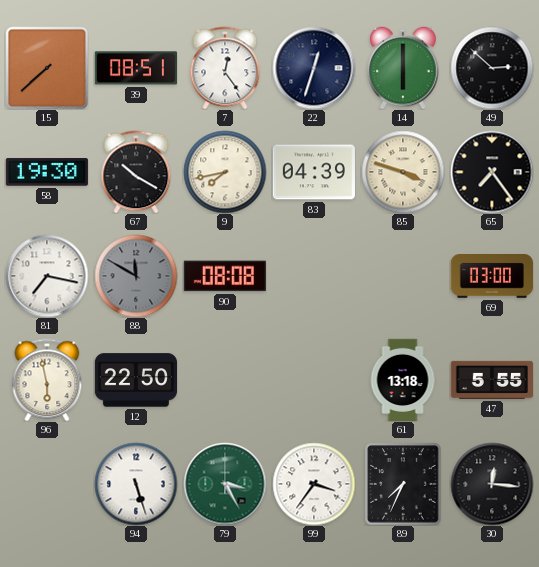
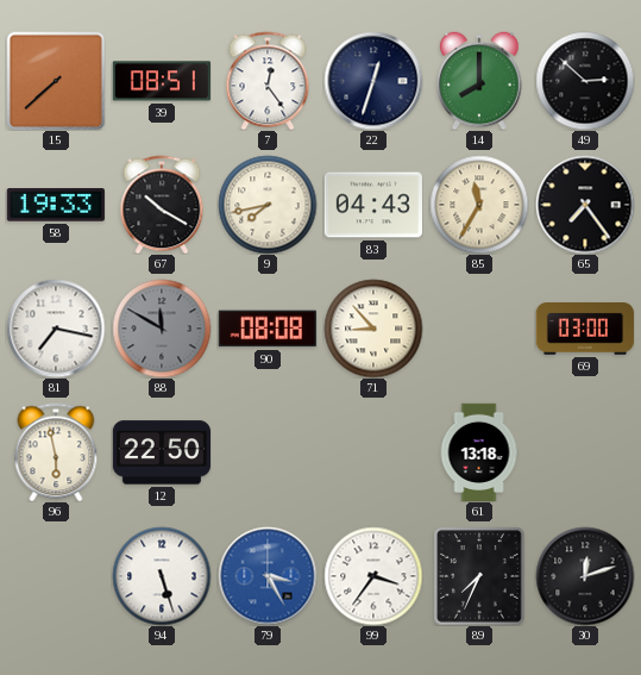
14: 6:00 -> 8:00
58: 19:30 -> 19:33
83: 04:39 -> 04:43
85: 3:48 -> 11:35
71: none -> 8:53
47: 5:55 -> none
79 dial: green -> blue
30: 12:16 -> 12:12
